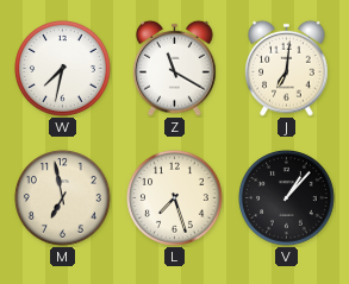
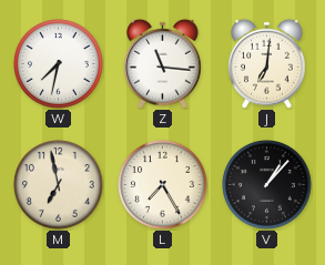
Z: 11:20 -> 11:16
L: 7:27 -> 7:25
